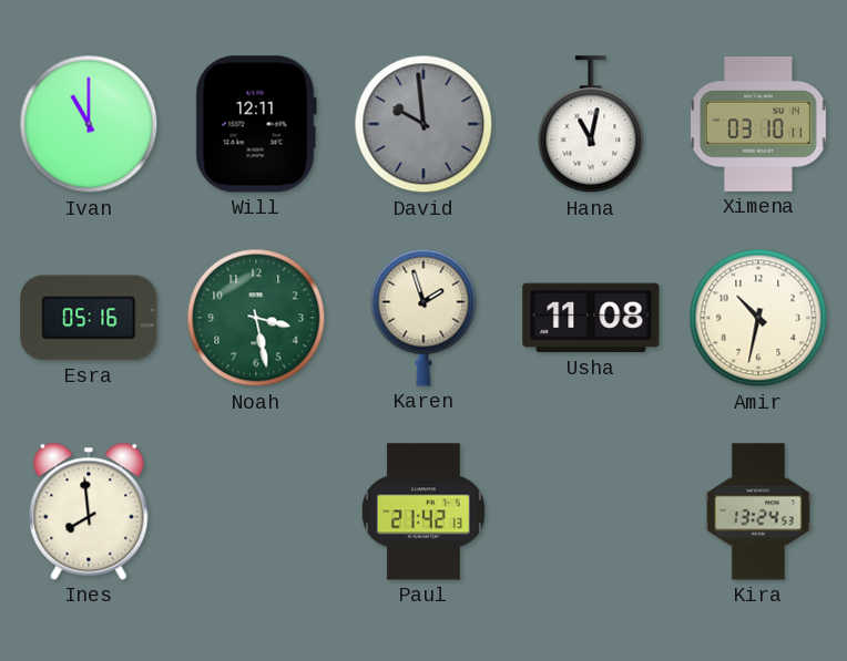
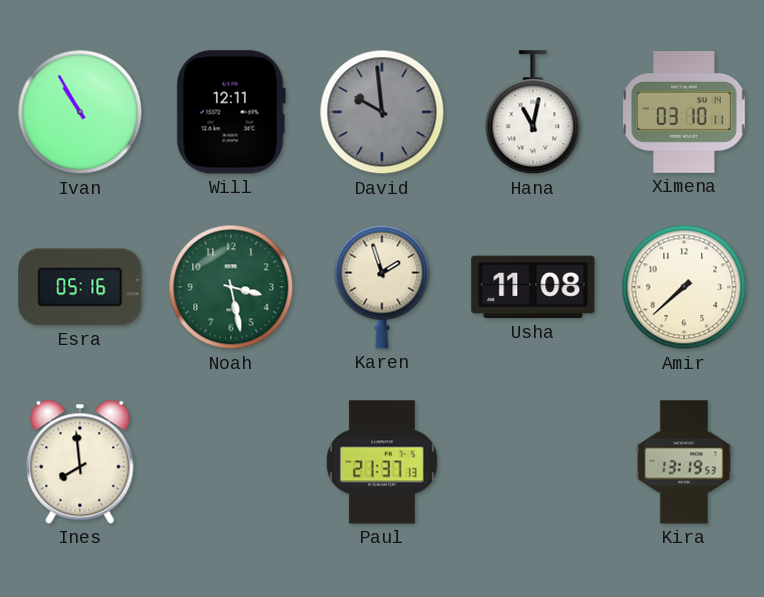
Ivan: 11:00 -> 10:55
Amir: 10:32 -> 7:38
Paul: 21:42 -> 21:37
Kira: 13:24 -> 13:19
